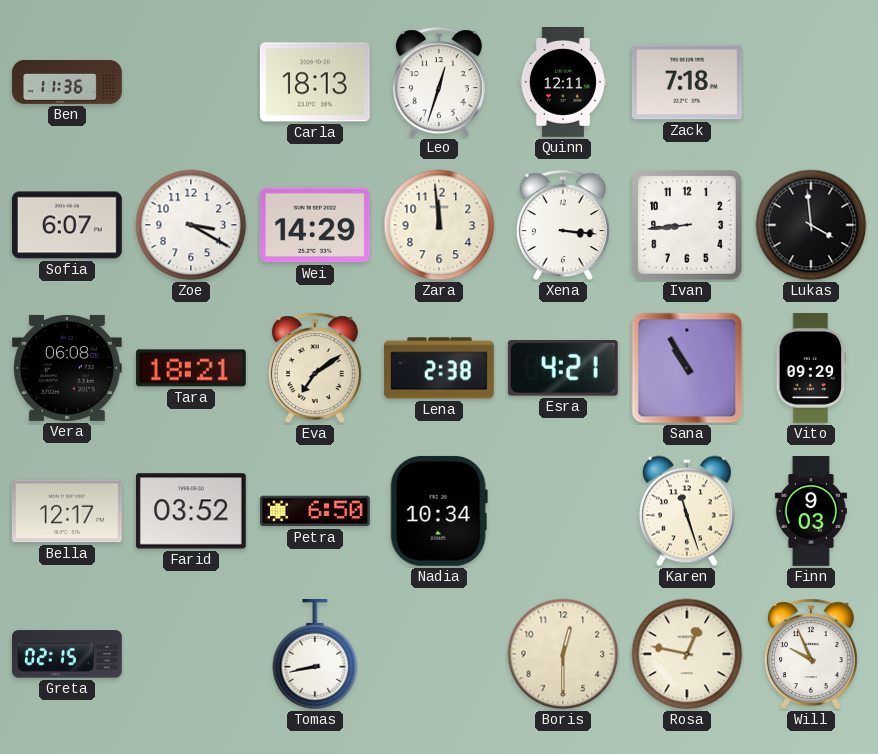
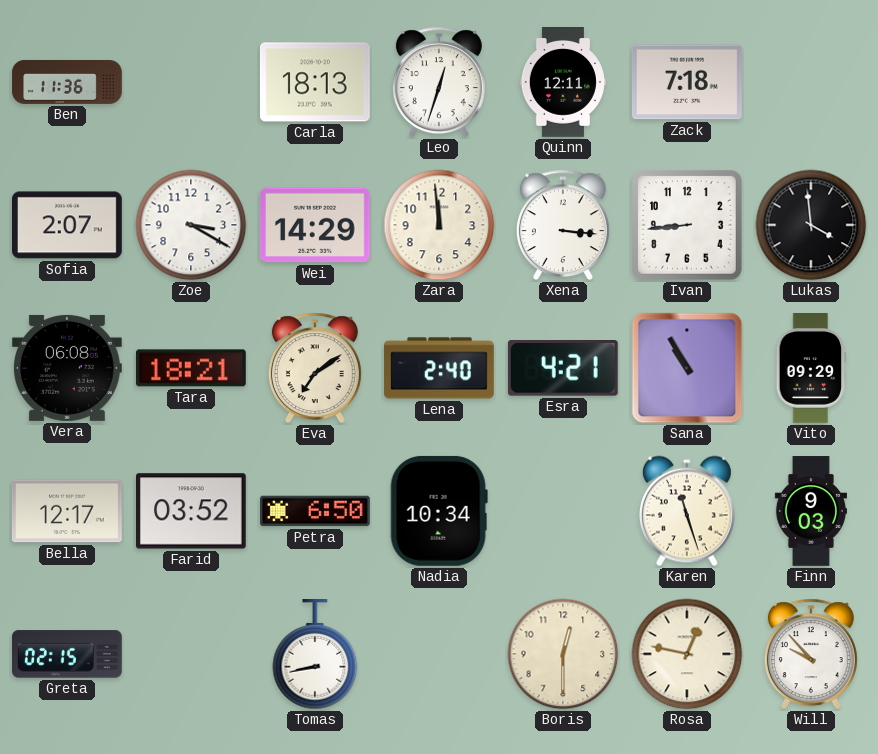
Sofia: 6:07 -> 2:07
Lena: 2:38 -> 2:40
Will: 9:56 -> 9:53
